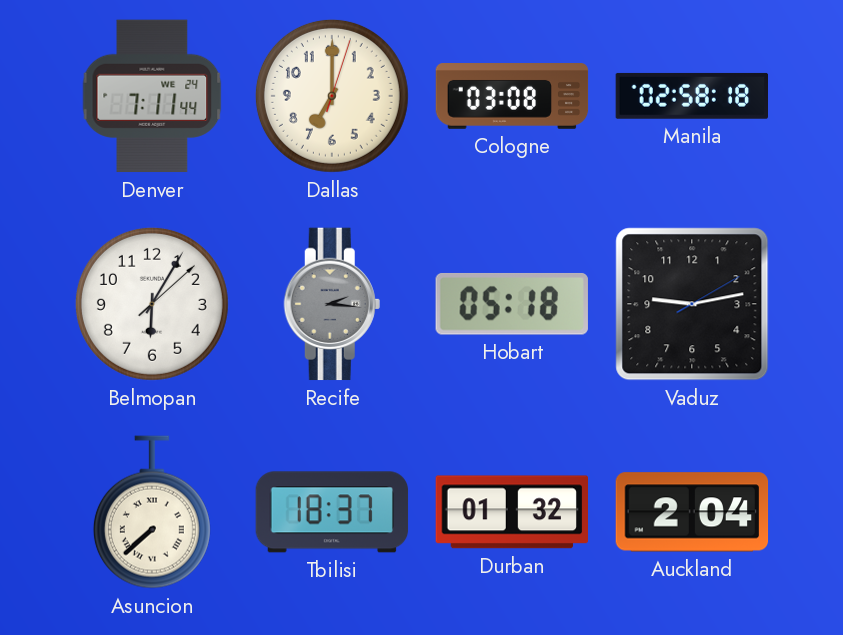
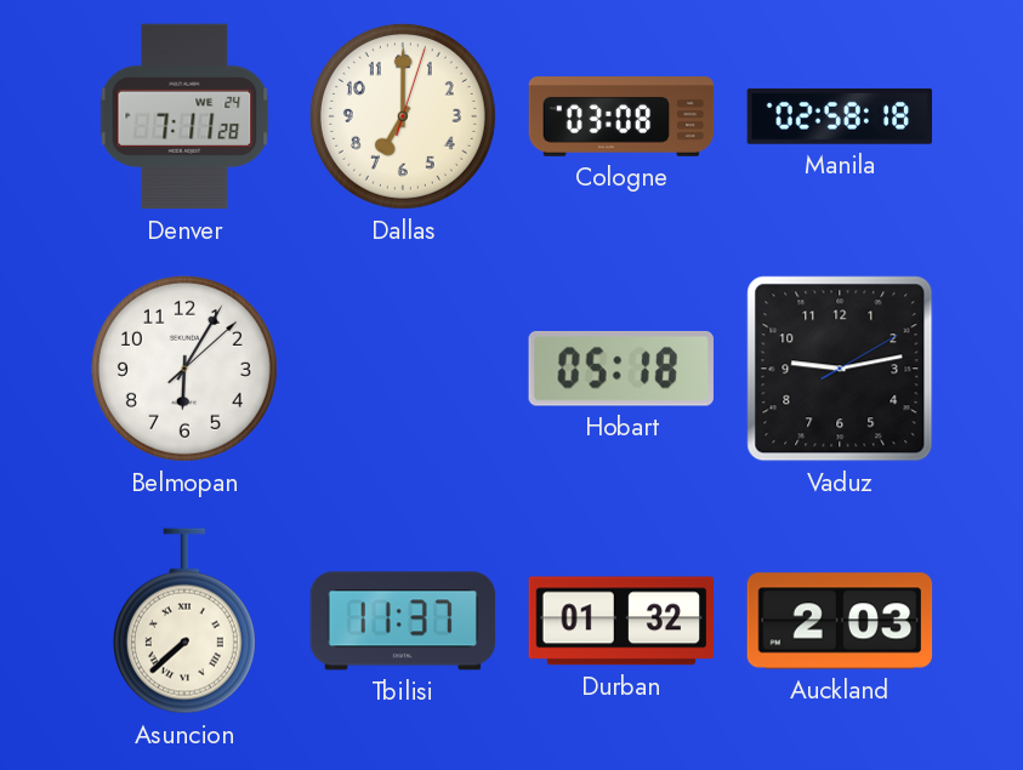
Denver: 7:11:44 -> 7:11:28
Recife: 2:16 -> none
Tbilisi: 18:37 -> 11:37
Auckland: 2:04 -> 2:03
